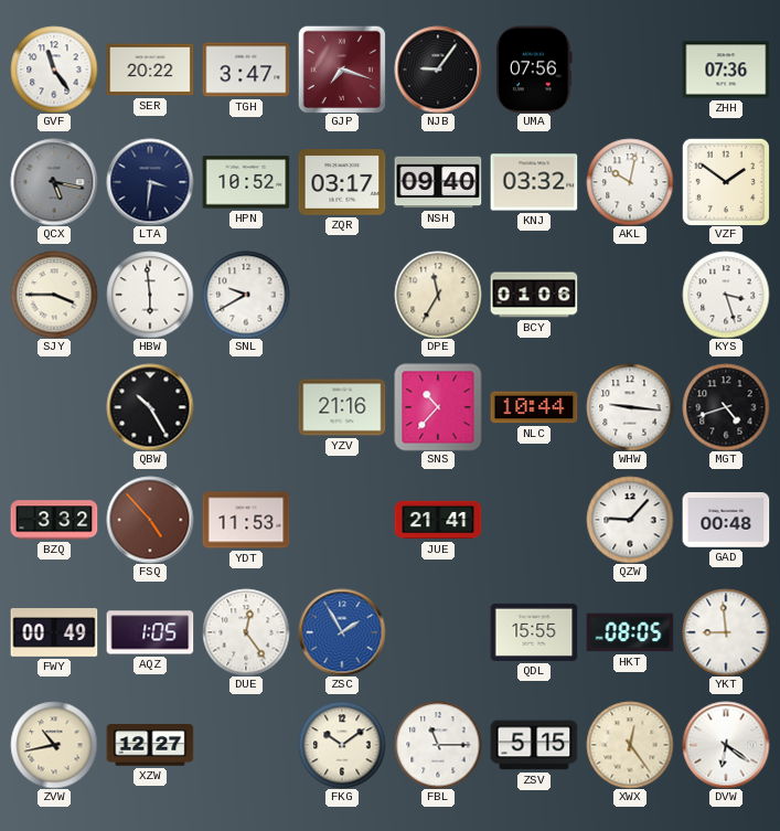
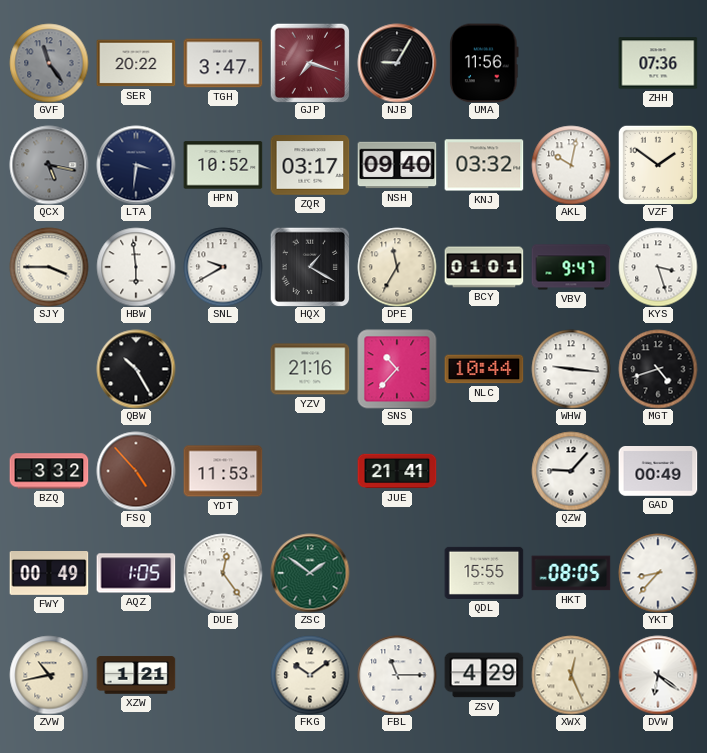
GVF dial: white -> grey
NJB: 9:06 -> 9:05
UMA: 07:56 -> 11:56
HQX: none -> 1:20
BCY: 01:06 -> 01:01
VBV: none -> 9:47
GAD: 00:48 -> 00:49
ZSC: 1:55 -> 1:51
ZSC dial: blue -> green
YKT: 8:59 -> 8:37
XZW: 12:27 -> 1:21
ZSV: 5:15 -> 4:29
XWX: 12:24 -> 12:26
